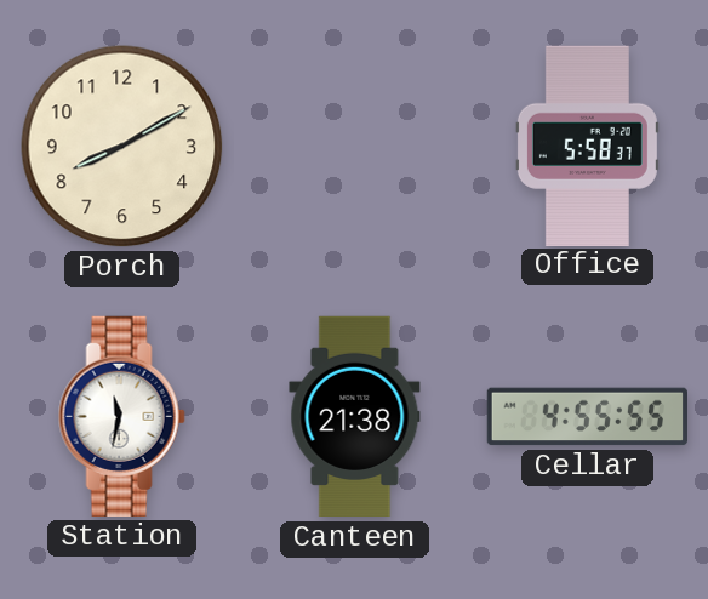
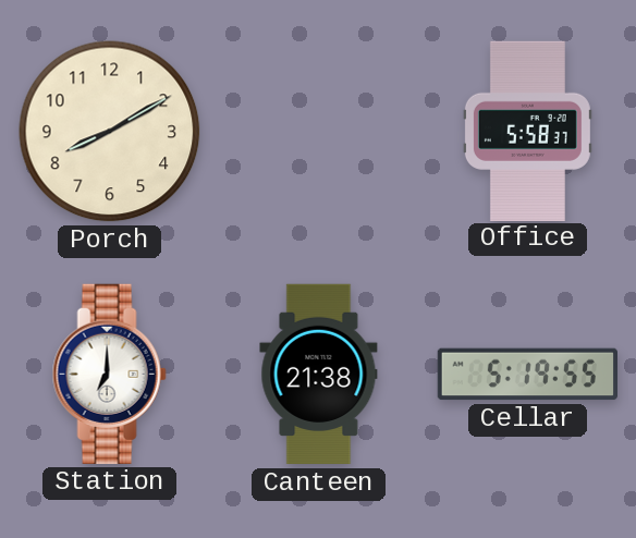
Station: 11:32 -> 7:00
Cellar: 4:55 -> 5:19
